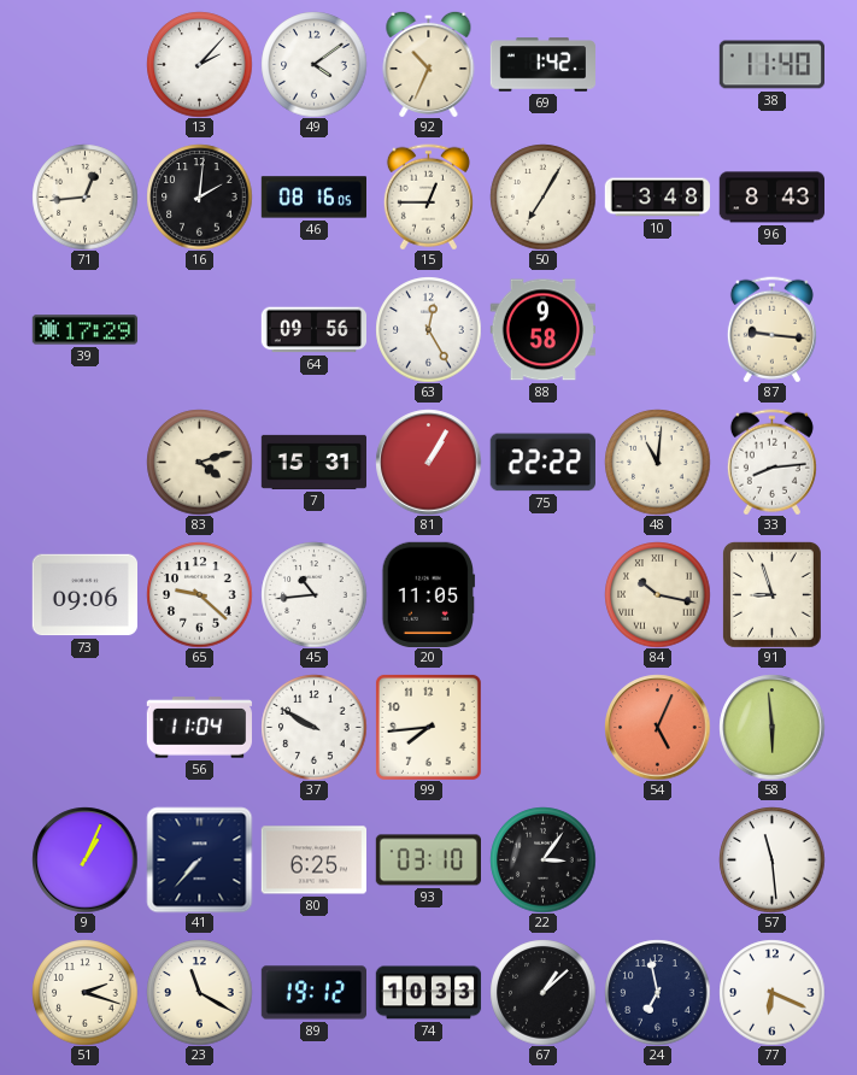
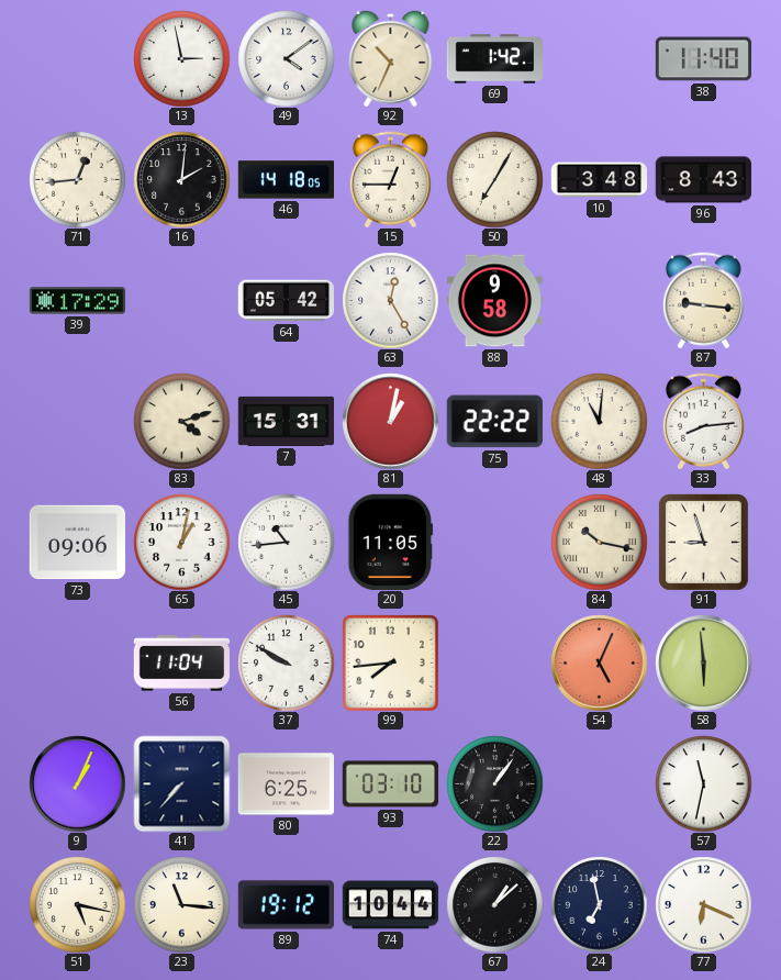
13: 2:07 -> 2:58
46: 08:16 -> 14:18
64: 09:56 -> 05:42
81: 1:05 -> 1:02
65: 9:22 -> 1:02
22: 3:06 -> 1:06
57: 11:29 -> 11:32
51: 2:18 -> 5:17
23: 11:20 -> 11:16
74: 10:33 -> 10:44
